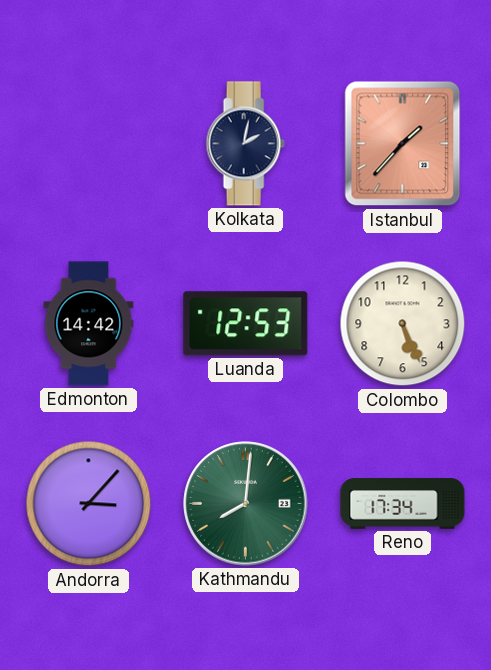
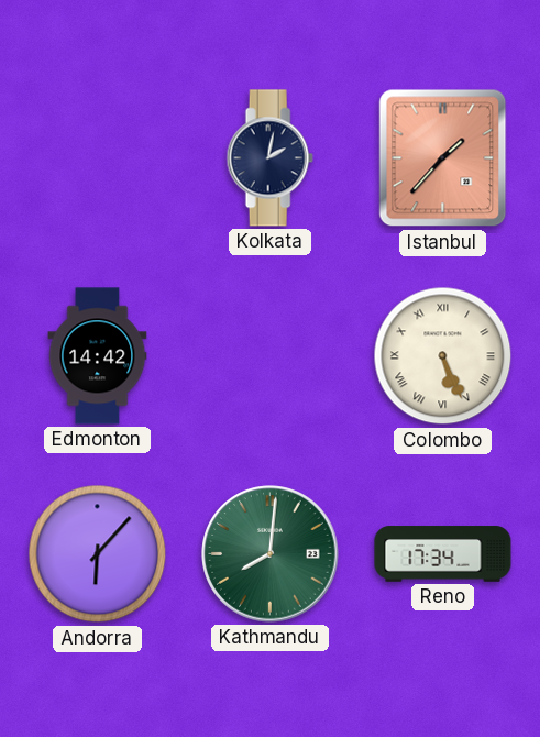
Luanda: 12:53 -> none
Colombo numerals: Arabic -> Roman
Andorra: 3:07 -> 6:07
